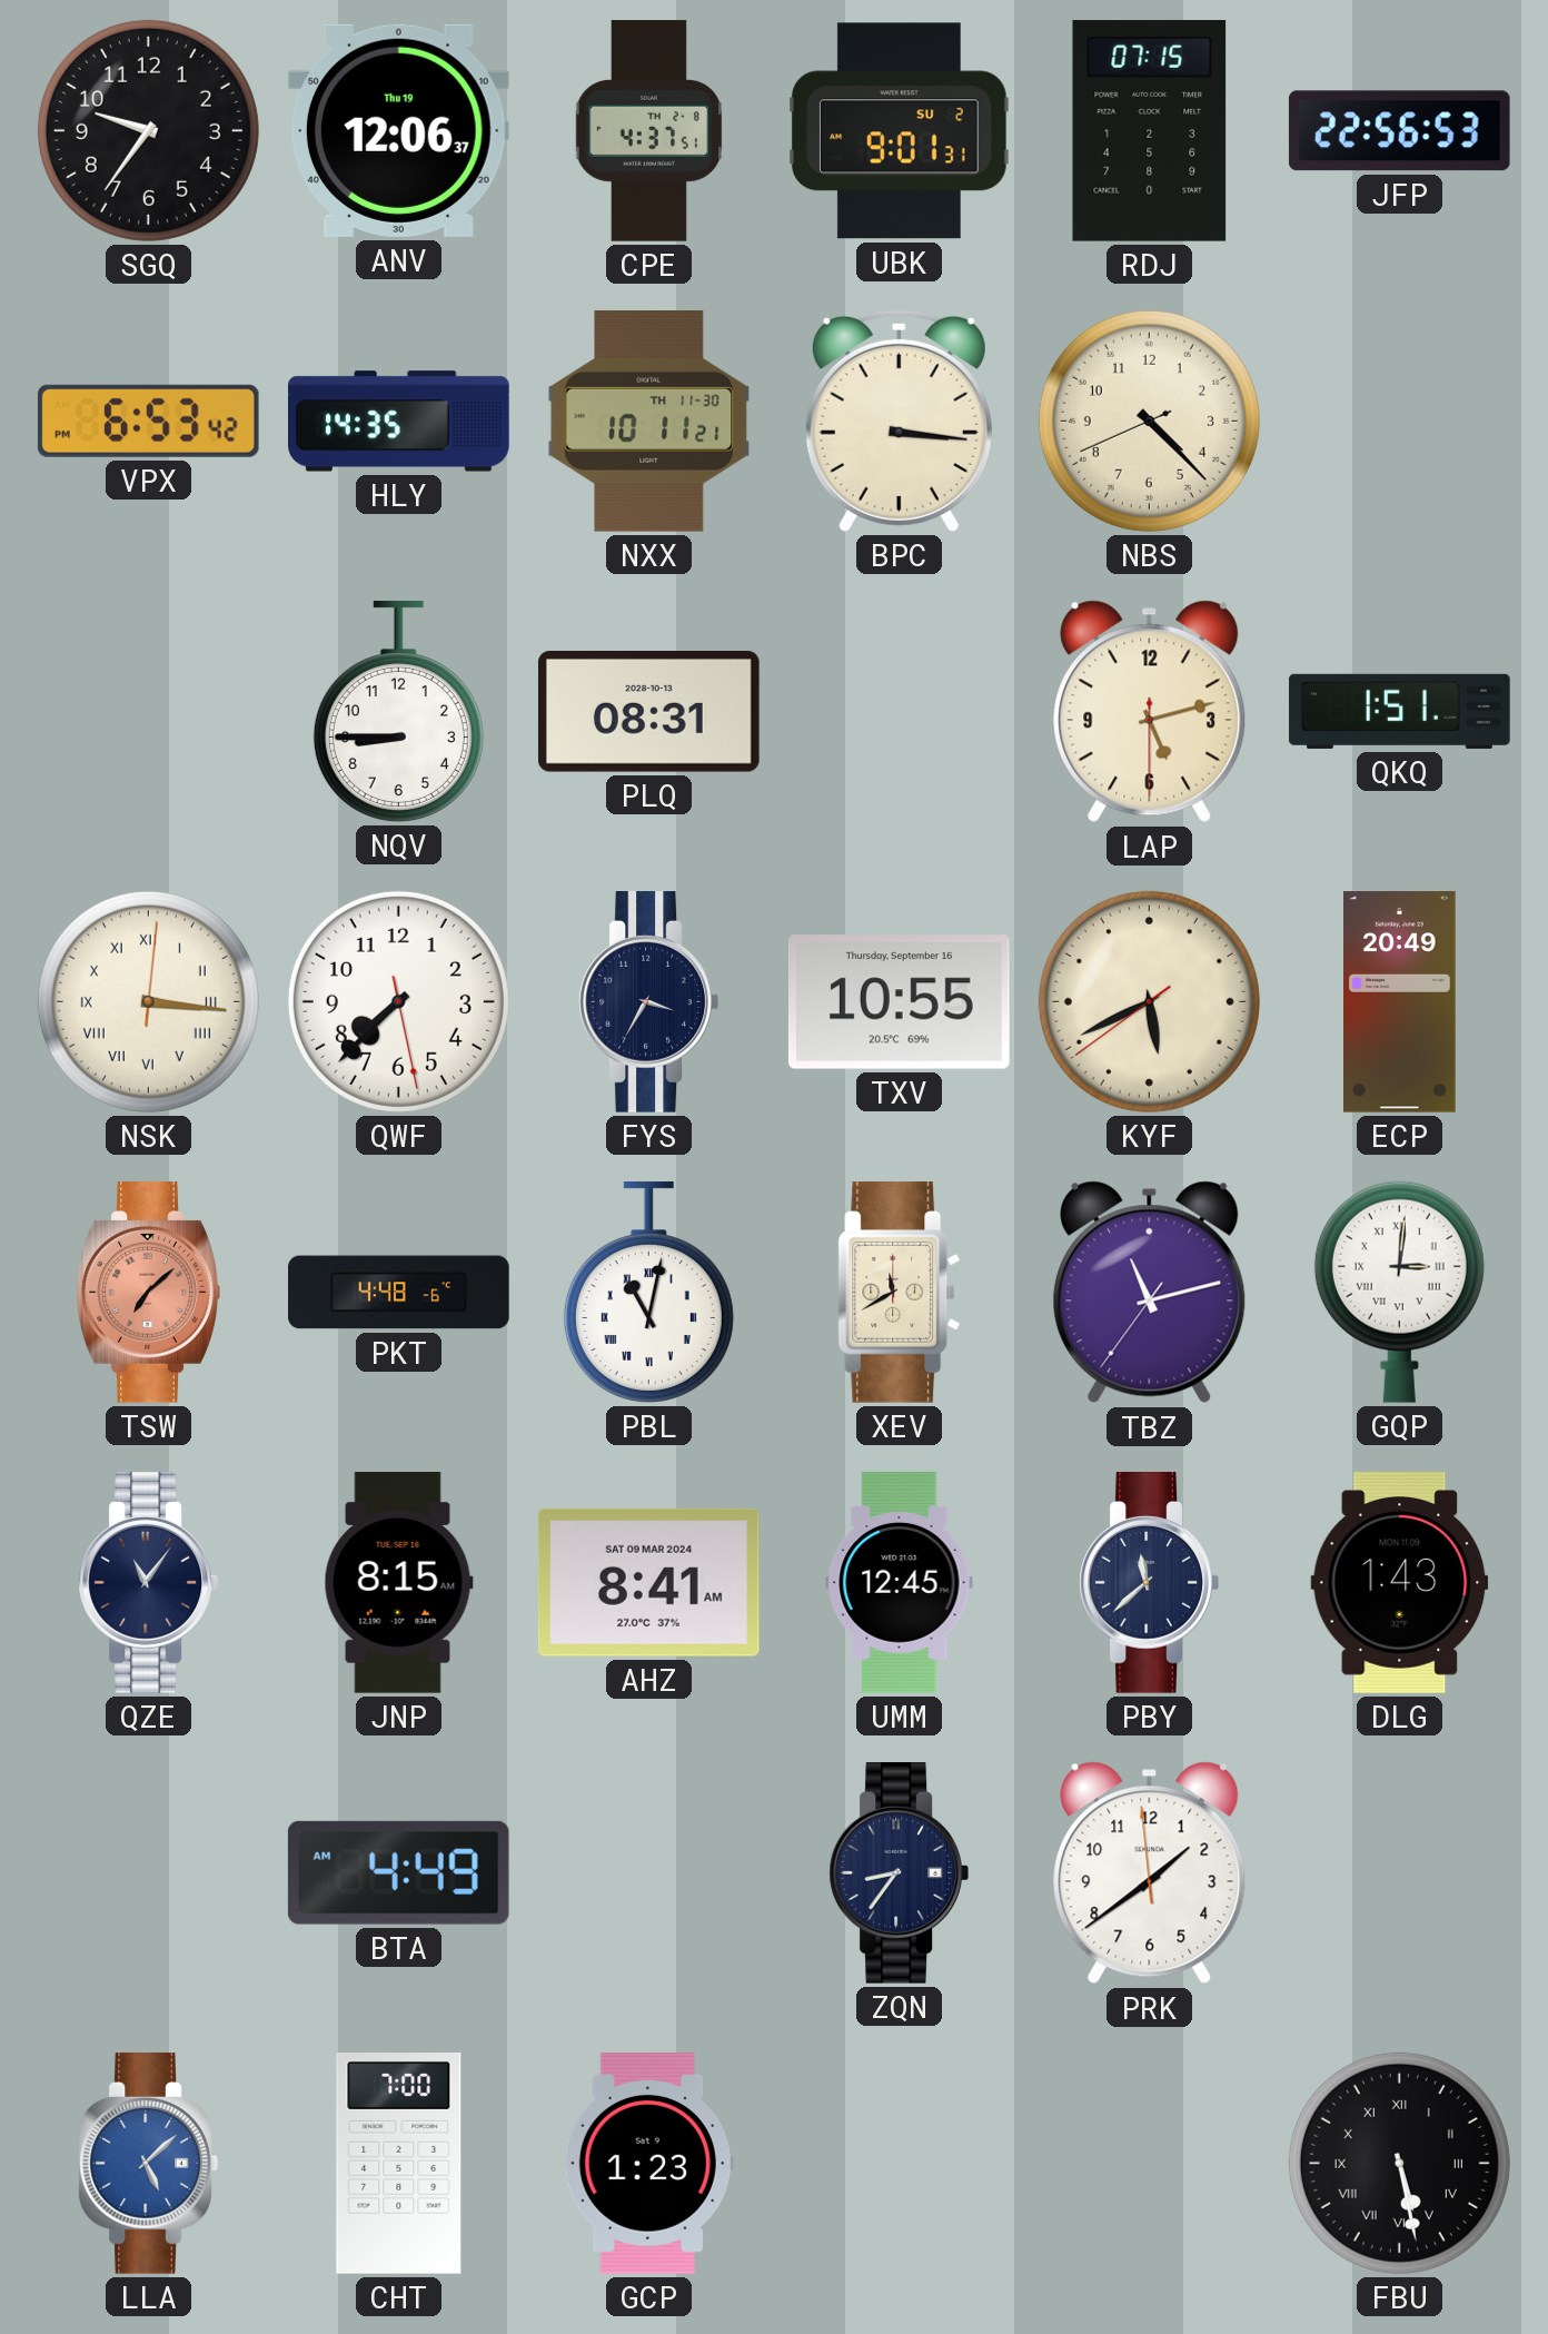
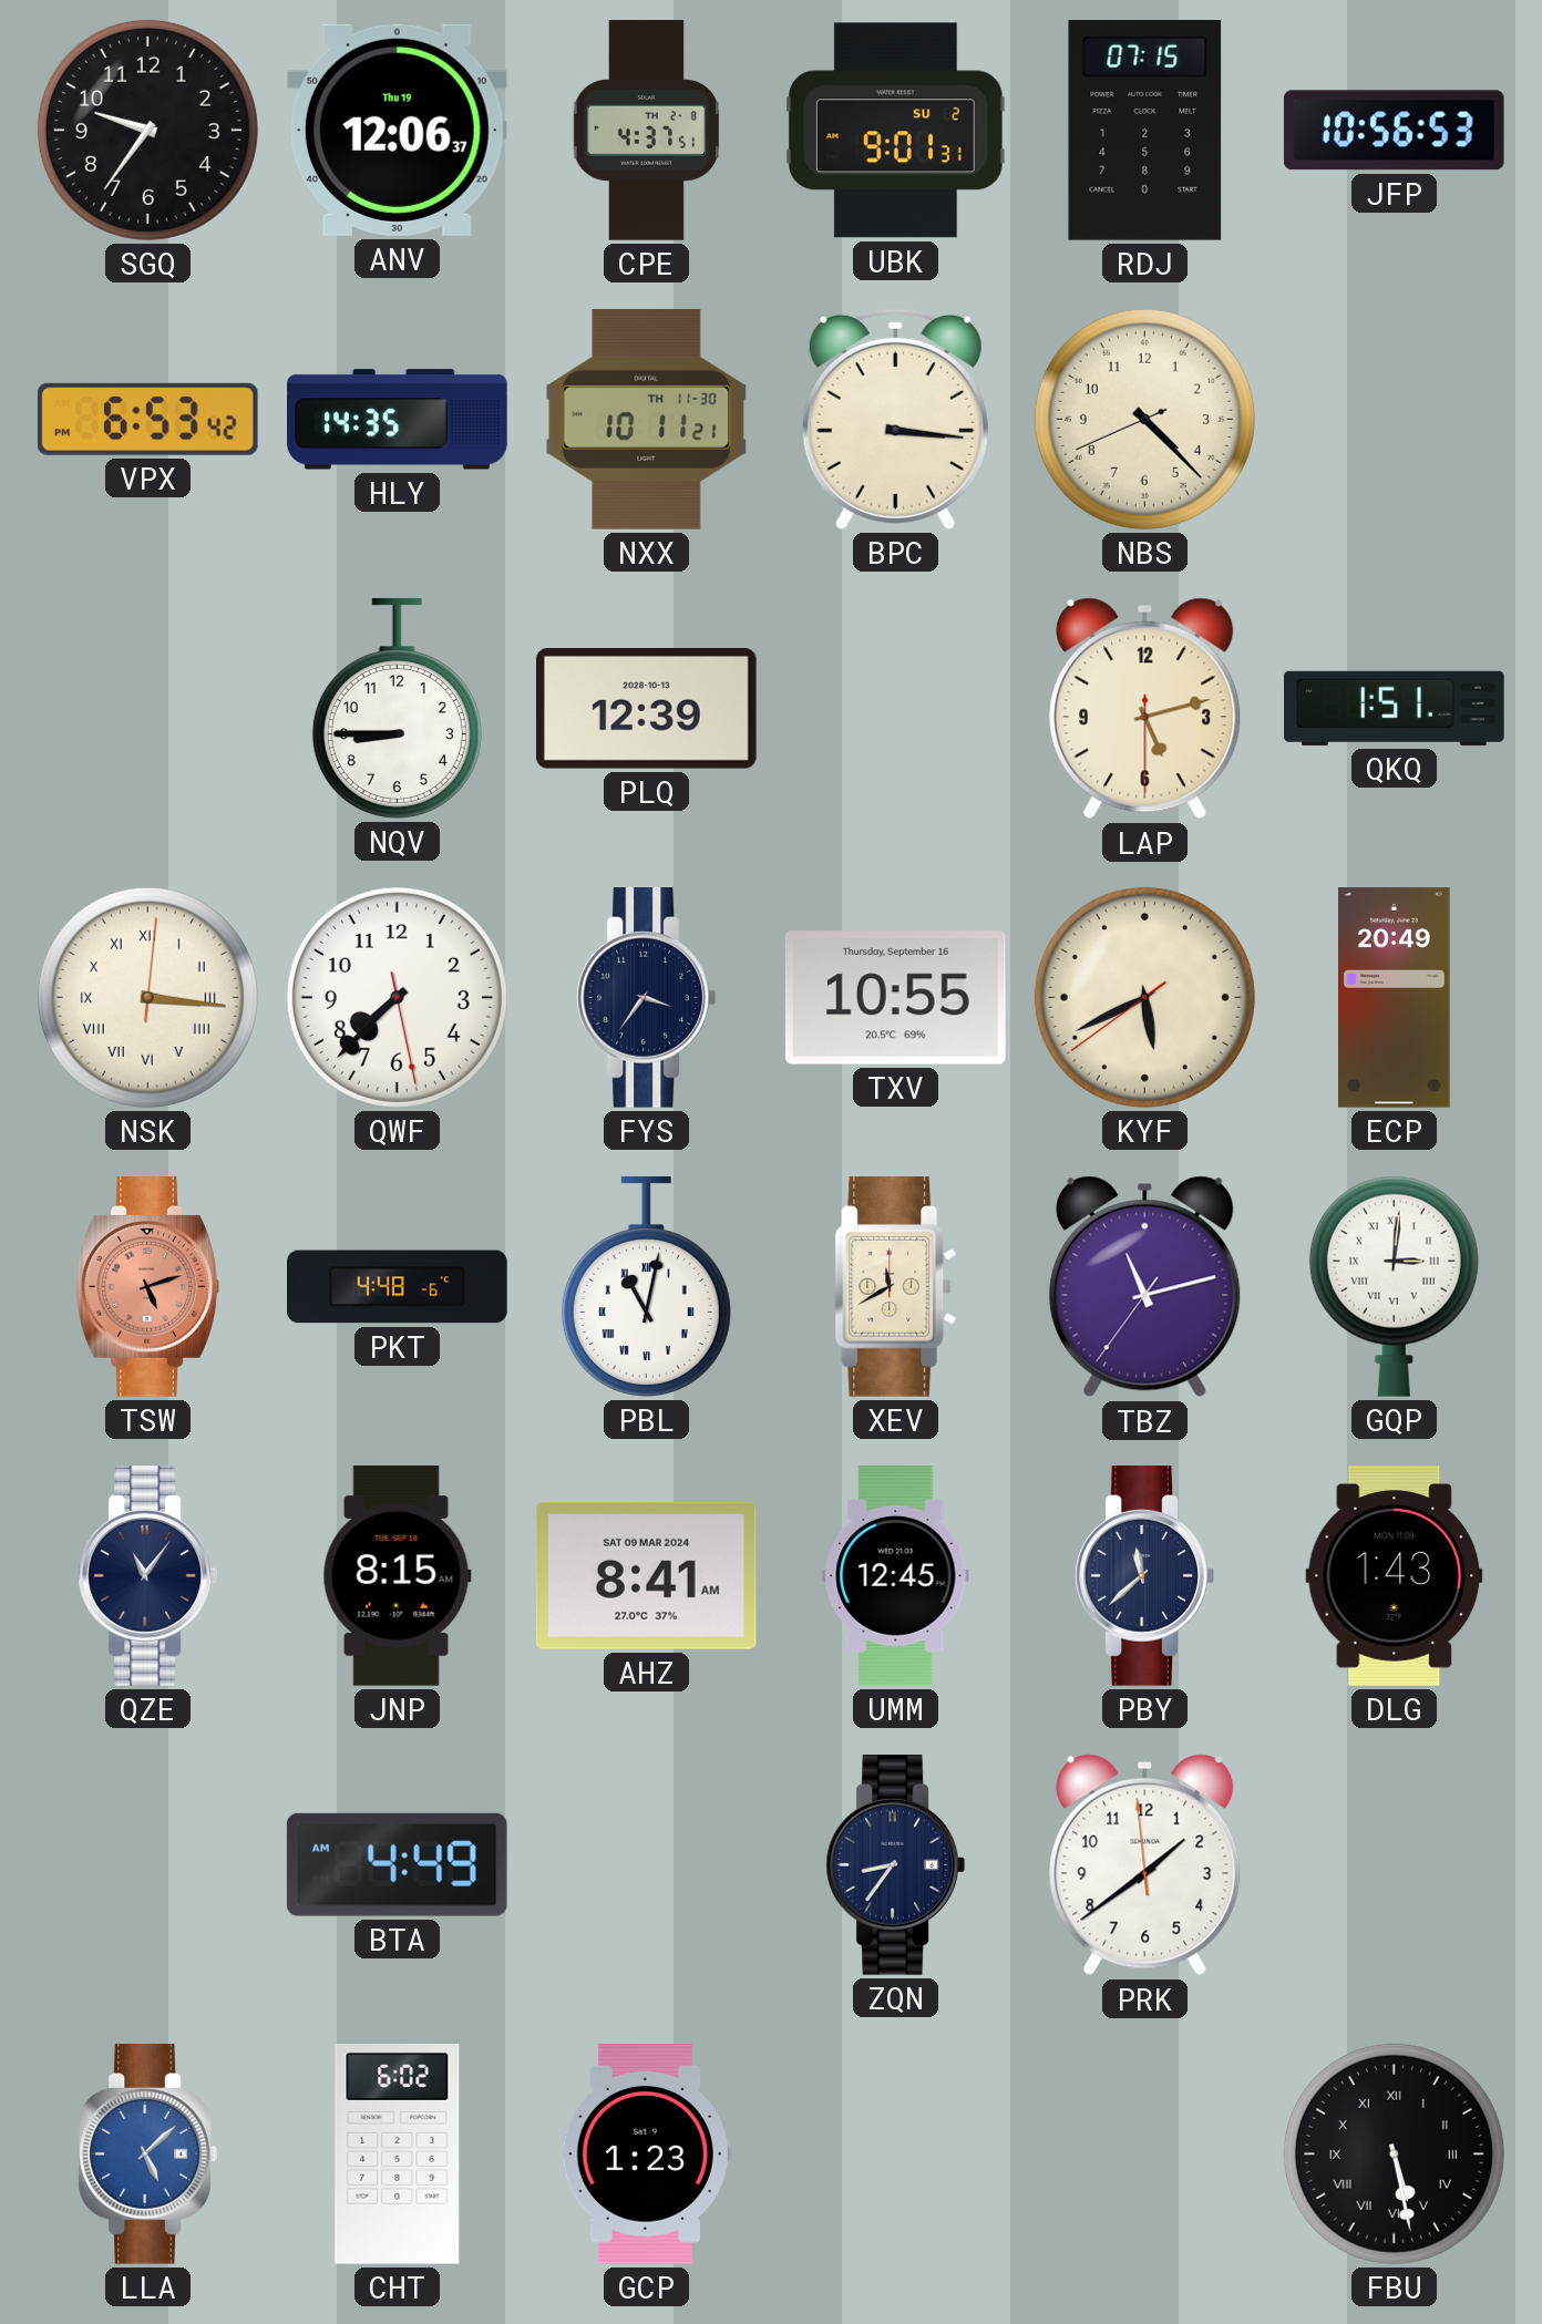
JFP: 22:56 -> 10:56
PLQ: 08:31 -> 12:39
FYS: 3:35 -> 3:36
TSW: 7:08 -> 5:12
CHT: 7:00 -> 6:02
